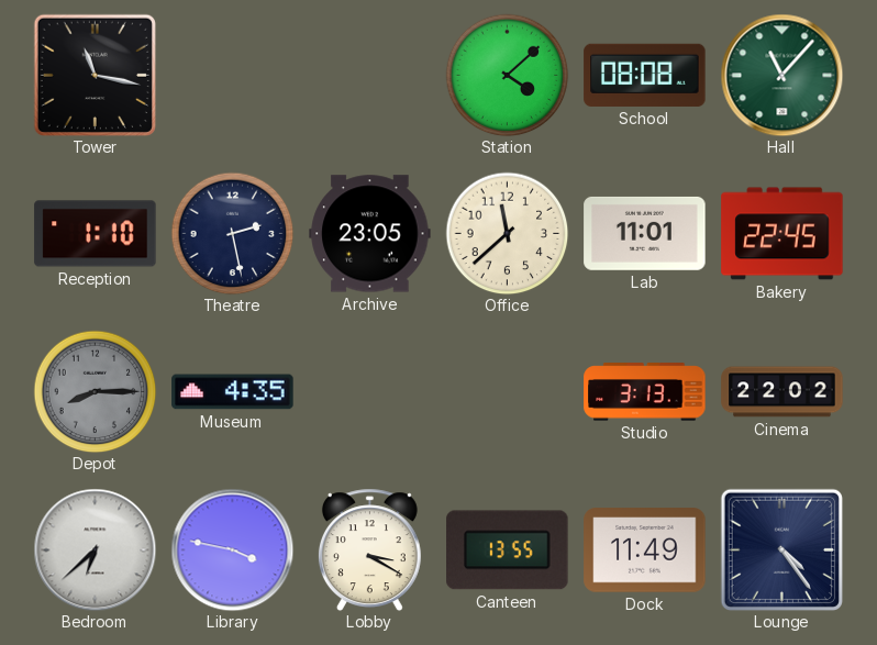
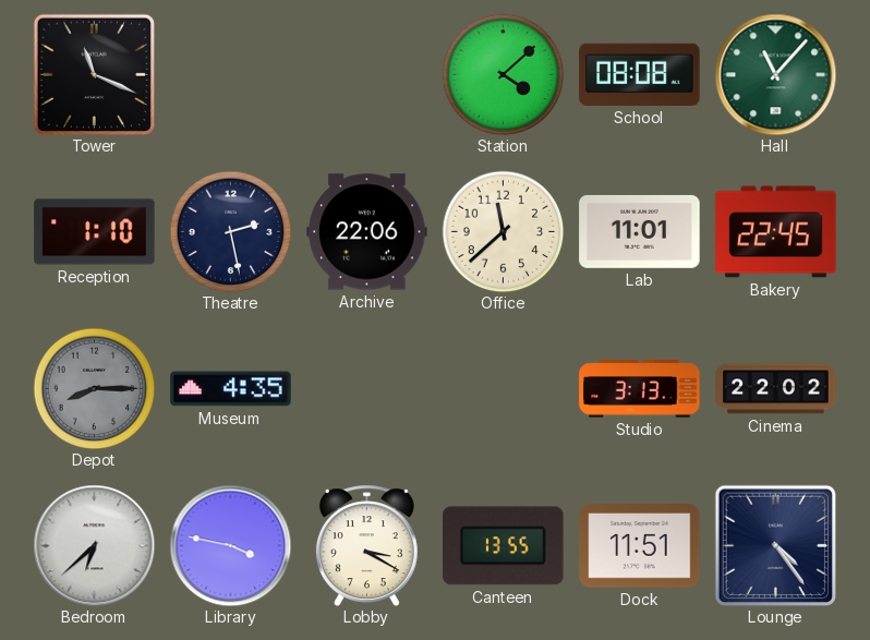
Tower: 11:17 -> 11:19
Archive: 23:05 -> 22:06
Dock: 11:49 -> 11:51
